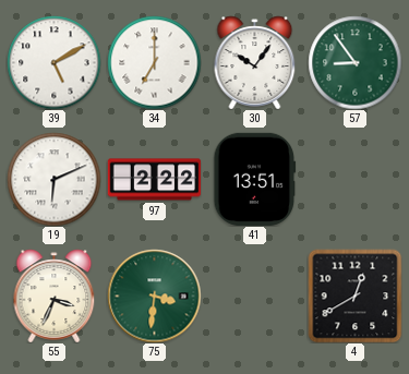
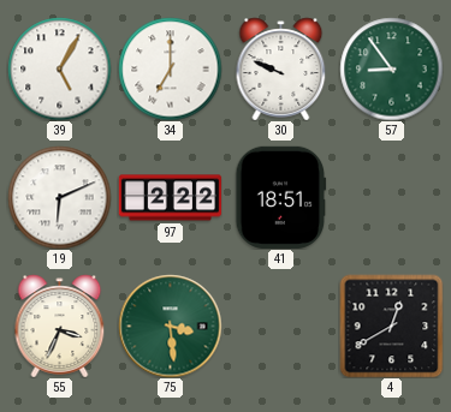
39: 5:10 -> 5:05
30: 10:06 -> 9:49
41: 13:51 -> 18:51
75: 3:31 -> 3:29
